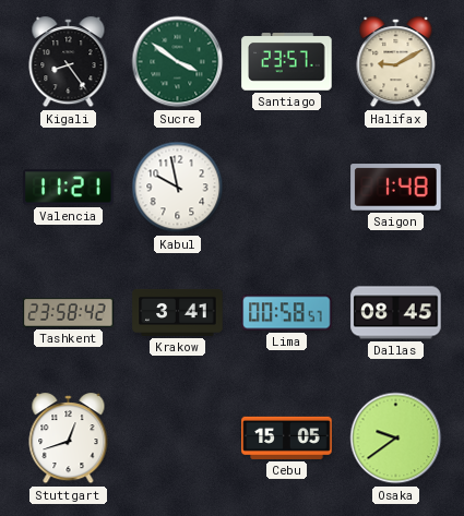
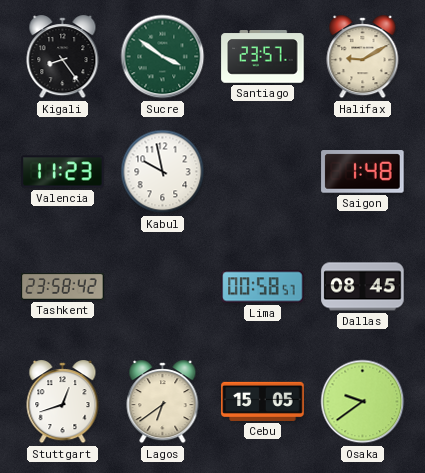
Valencia: 11:21 -> 11:23
Krakow: 3:41 -> none
Lagos: none -> 6:39
